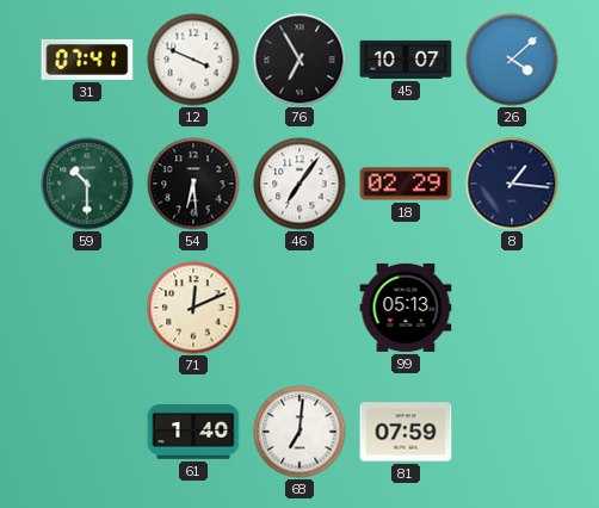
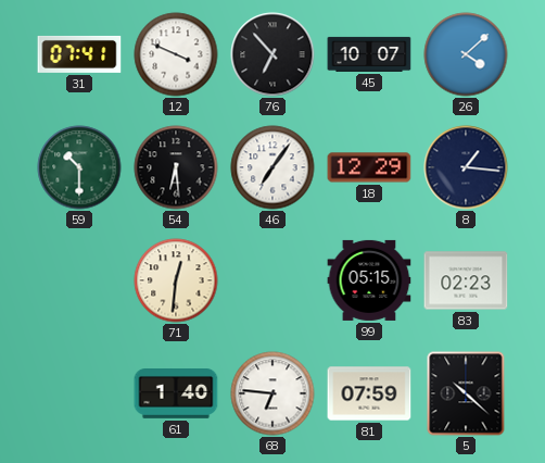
76: 6:55 -> 6:53
18: 02:29 -> 12:29
71: 12:11 -> 12:31
99: 05:13 -> 05:15
83: none -> 02:23
68: 7:01 -> 6:46
5: none -> 10:22
